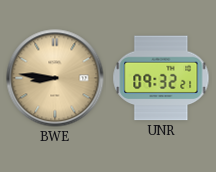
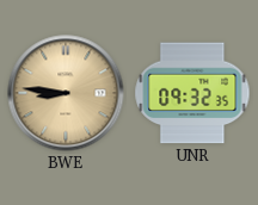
UNR: 09:32:21 -> 09:32:35
